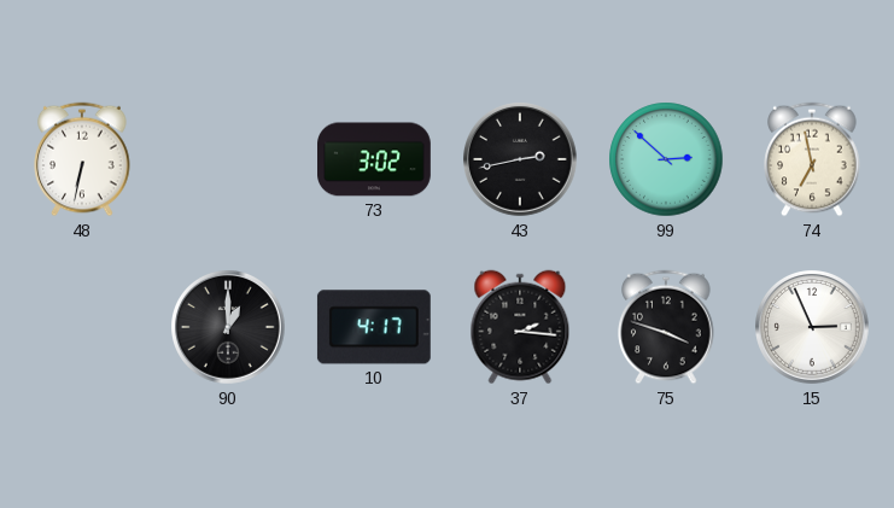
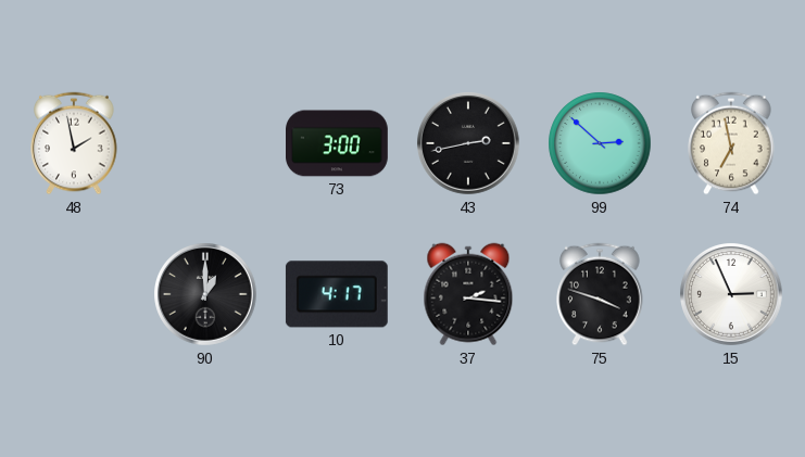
48: 6:32 -> 1:58
73: 3:02 -> 3:00
